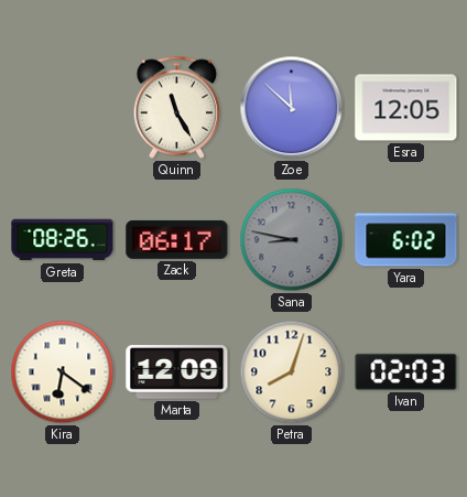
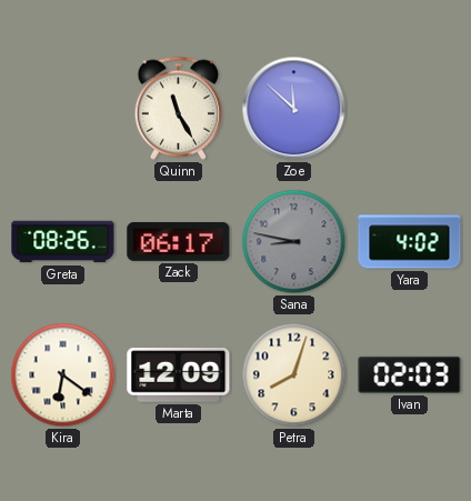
Esra: 12:05 -> none
Yara: 6:02 -> 4:02
